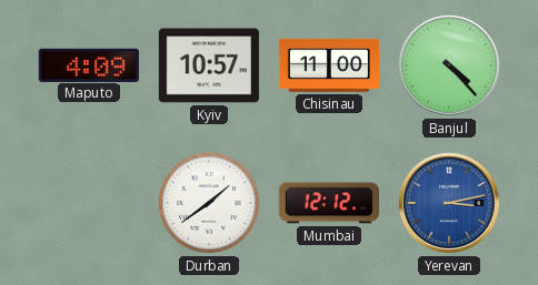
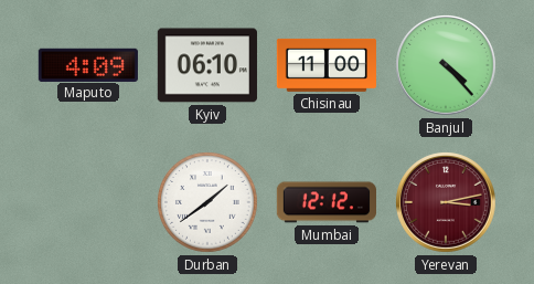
Kyiv: 10:57 -> 06:10
Yerevan dial: blue -> burgundy
